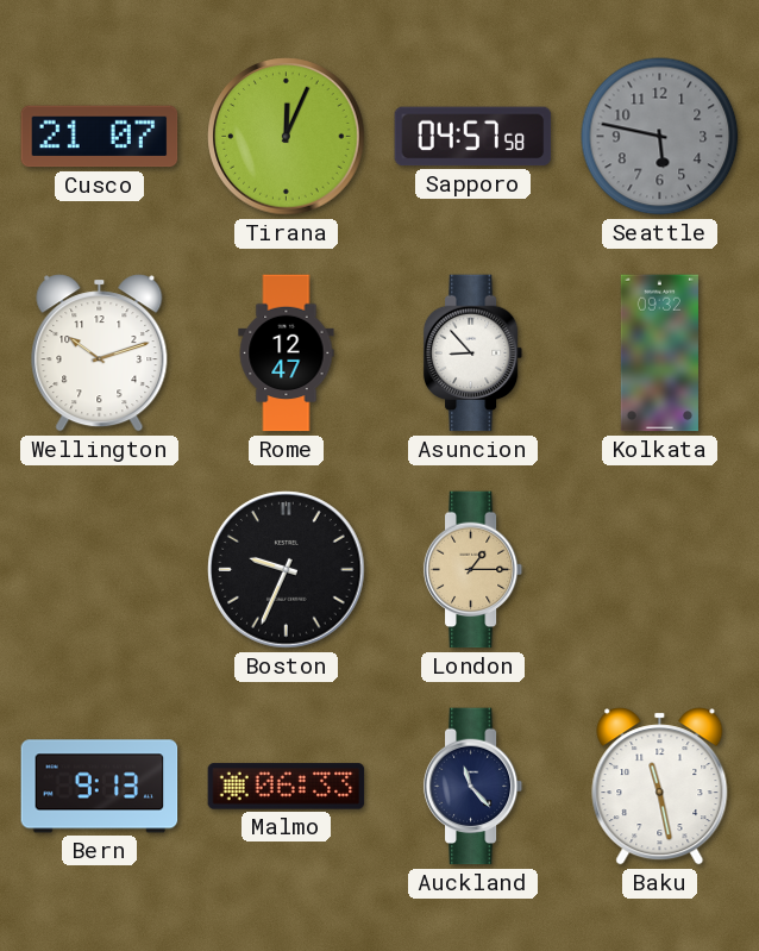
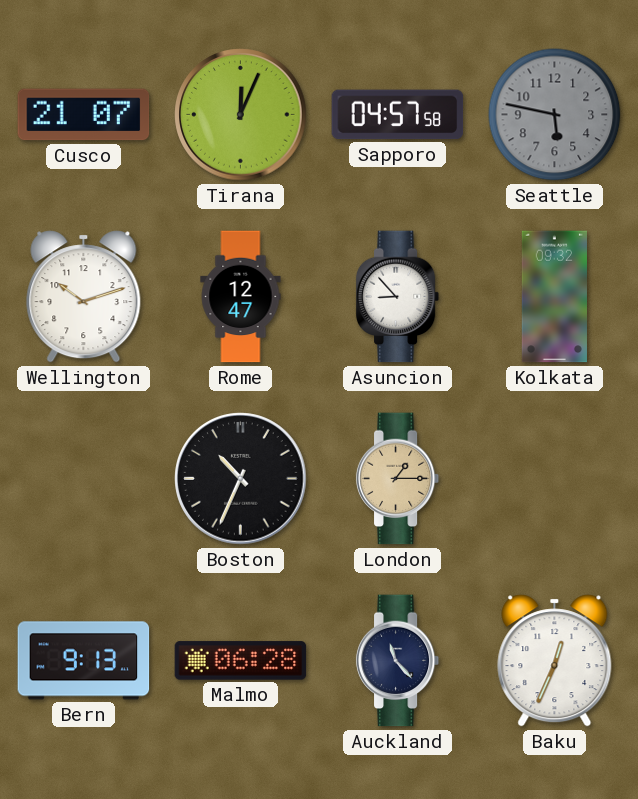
Boston: 9:34 -> 10:34
Malmo: 06:33 -> 06:28
Baku: 11:28 -> 12:34
